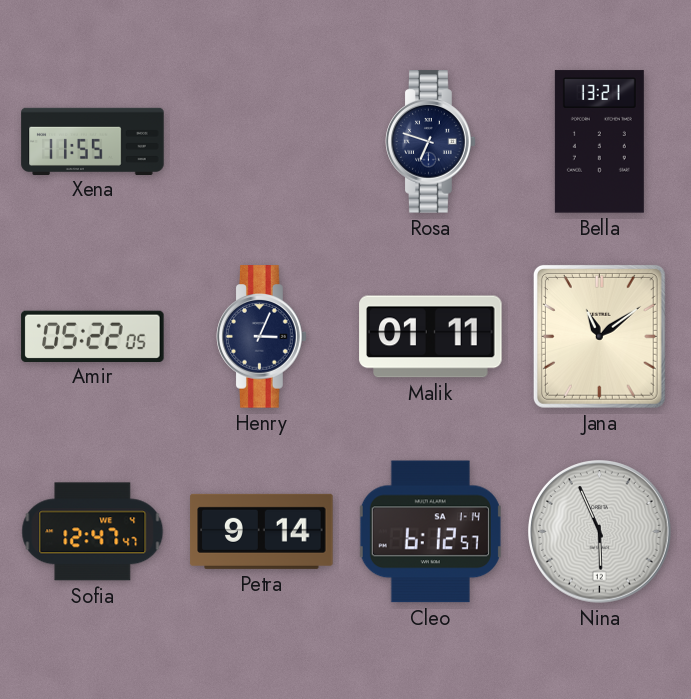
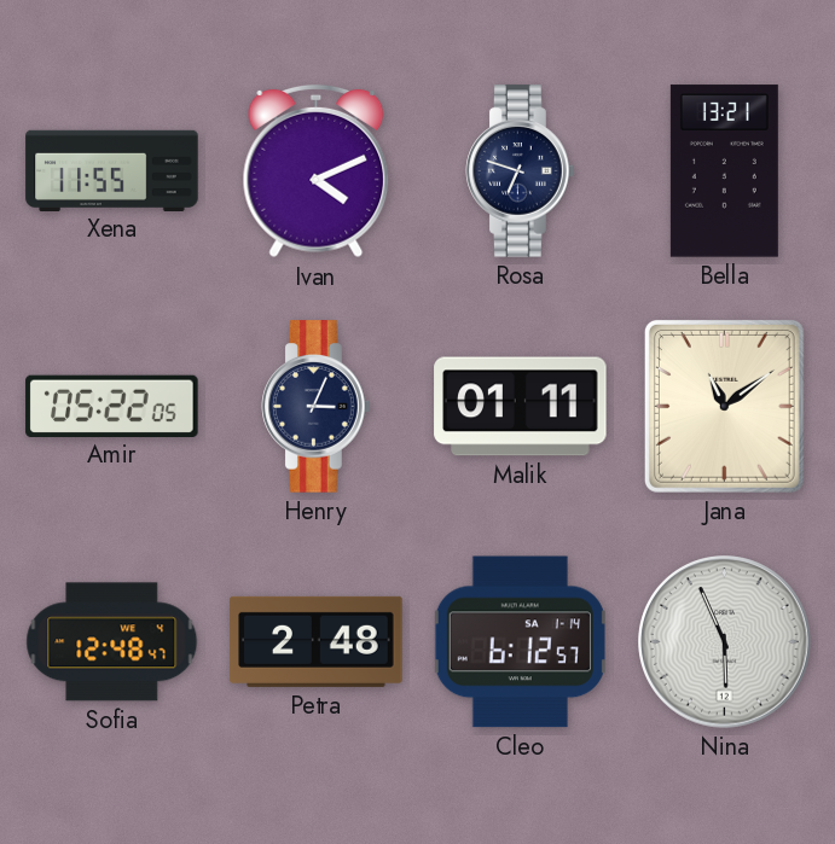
Ivan: none -> 4:11
Sofia: 12:47 -> 12:48
Petra: 9:14 -> 2:48
